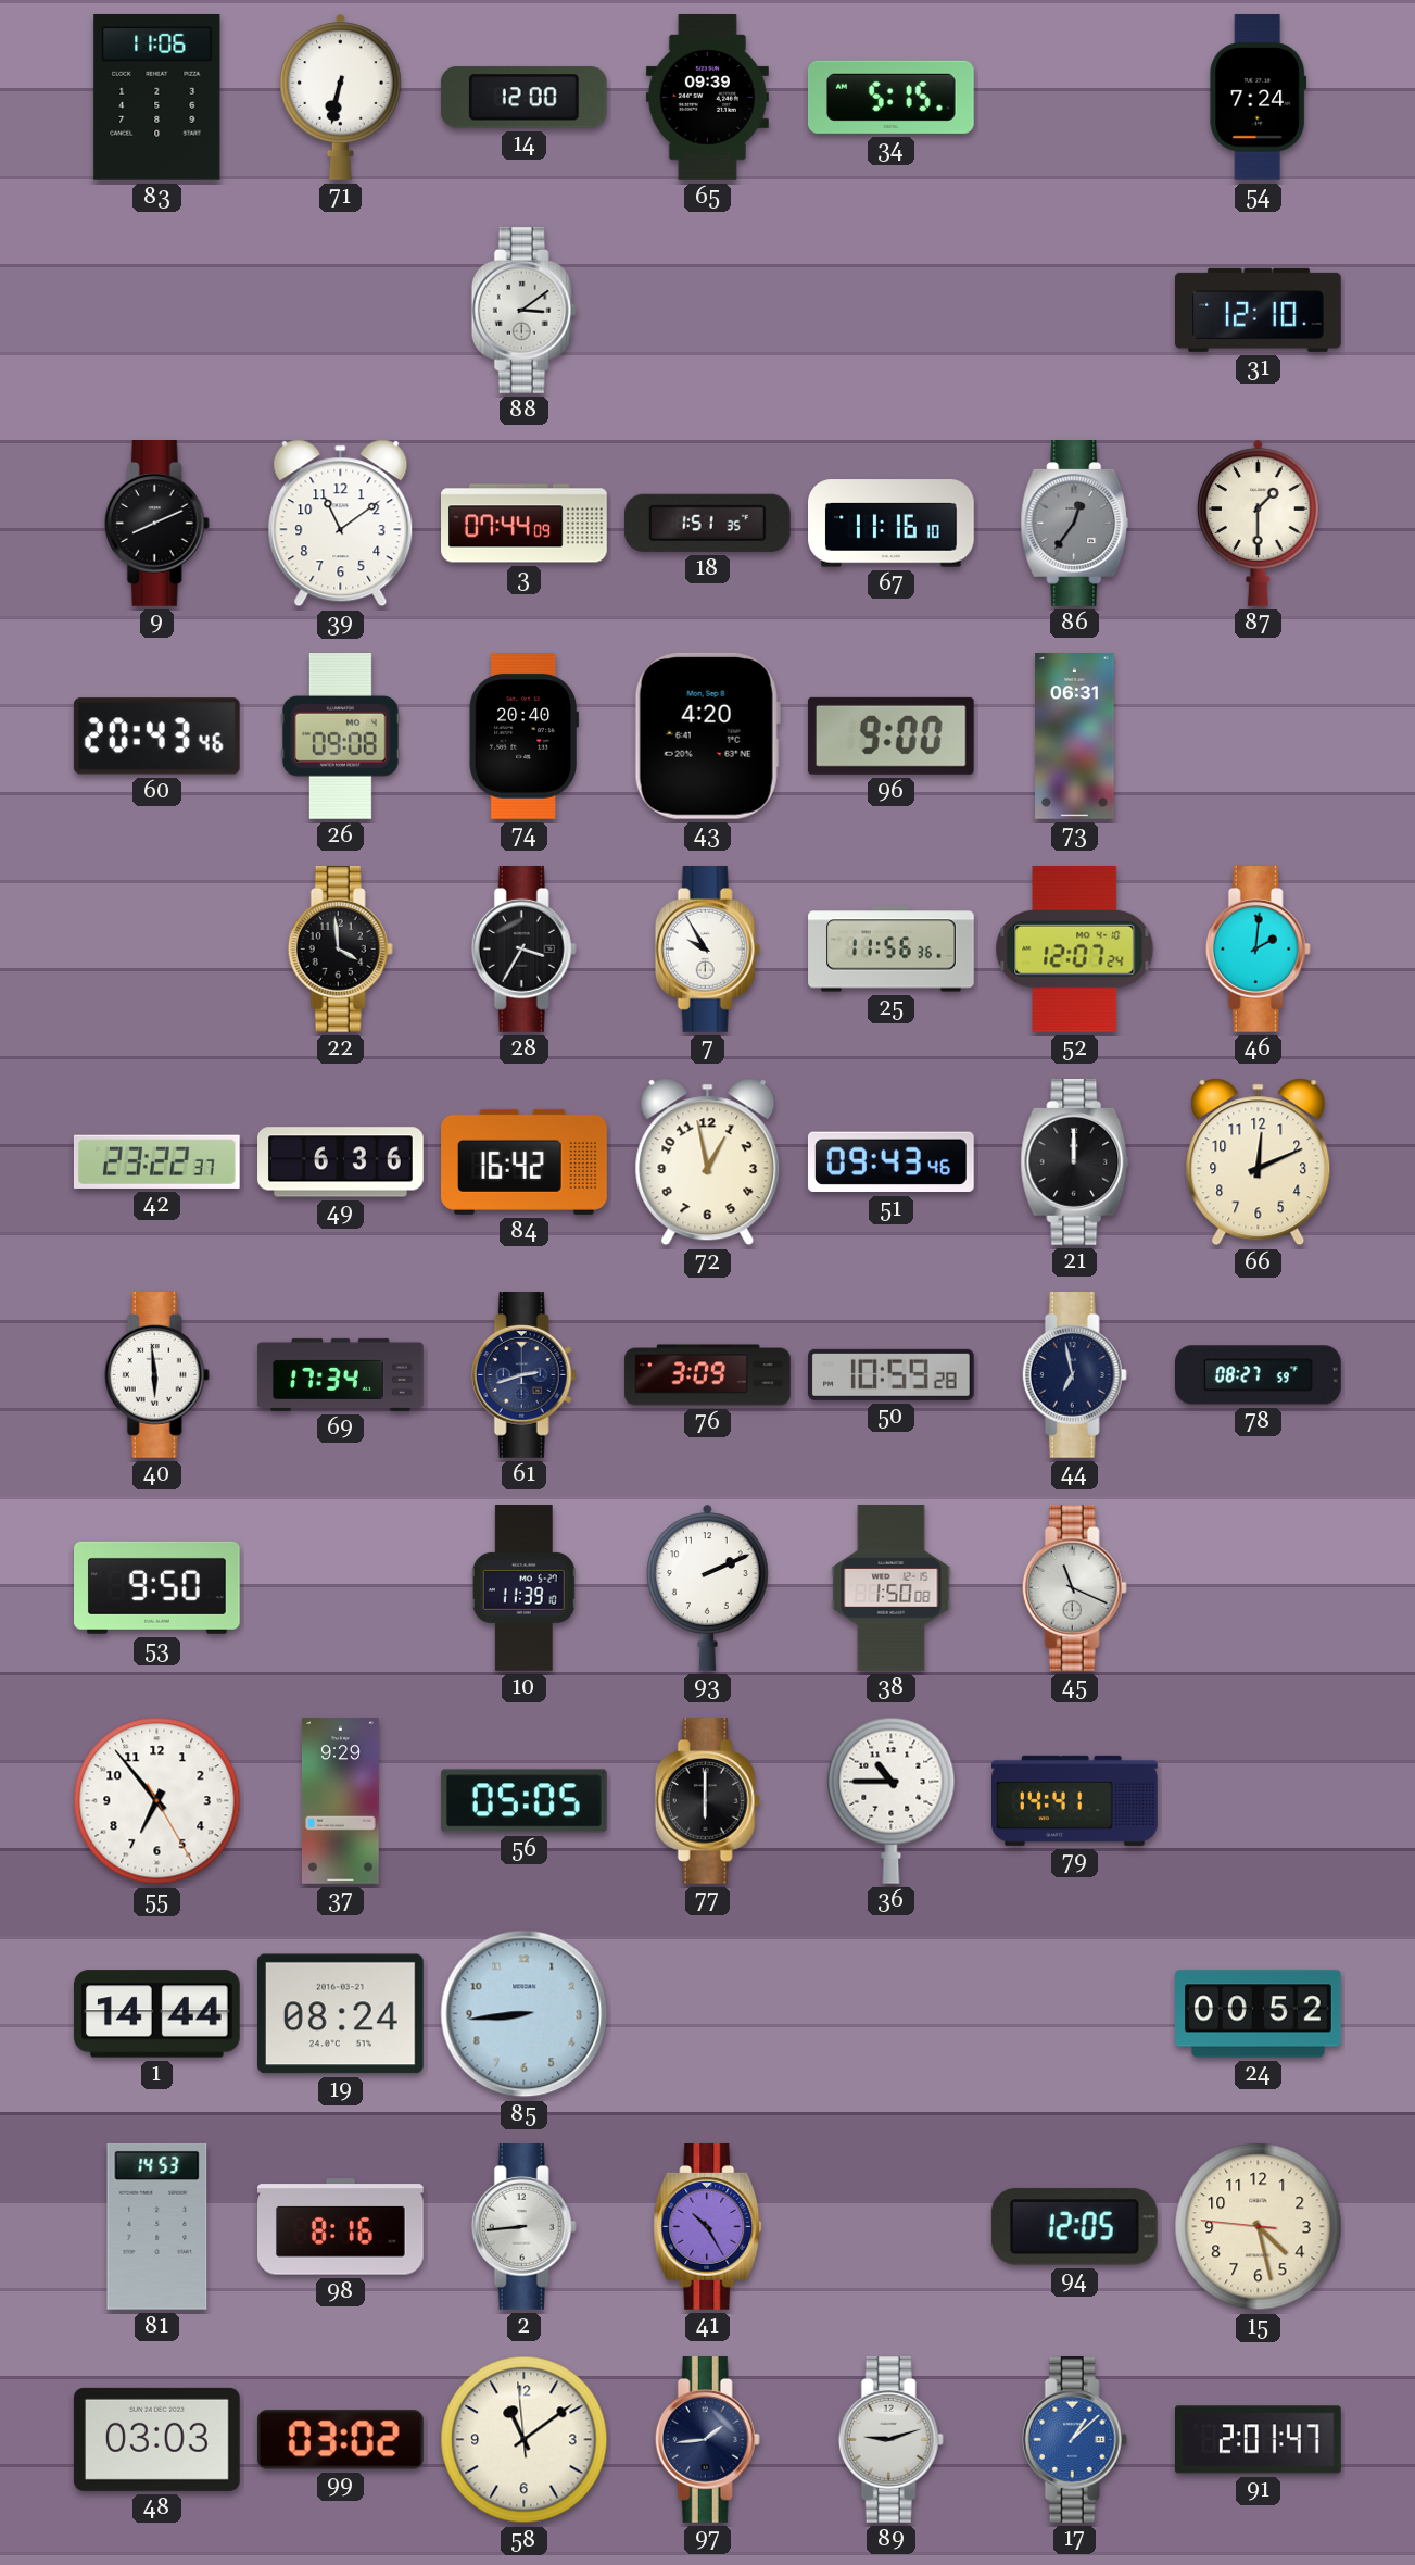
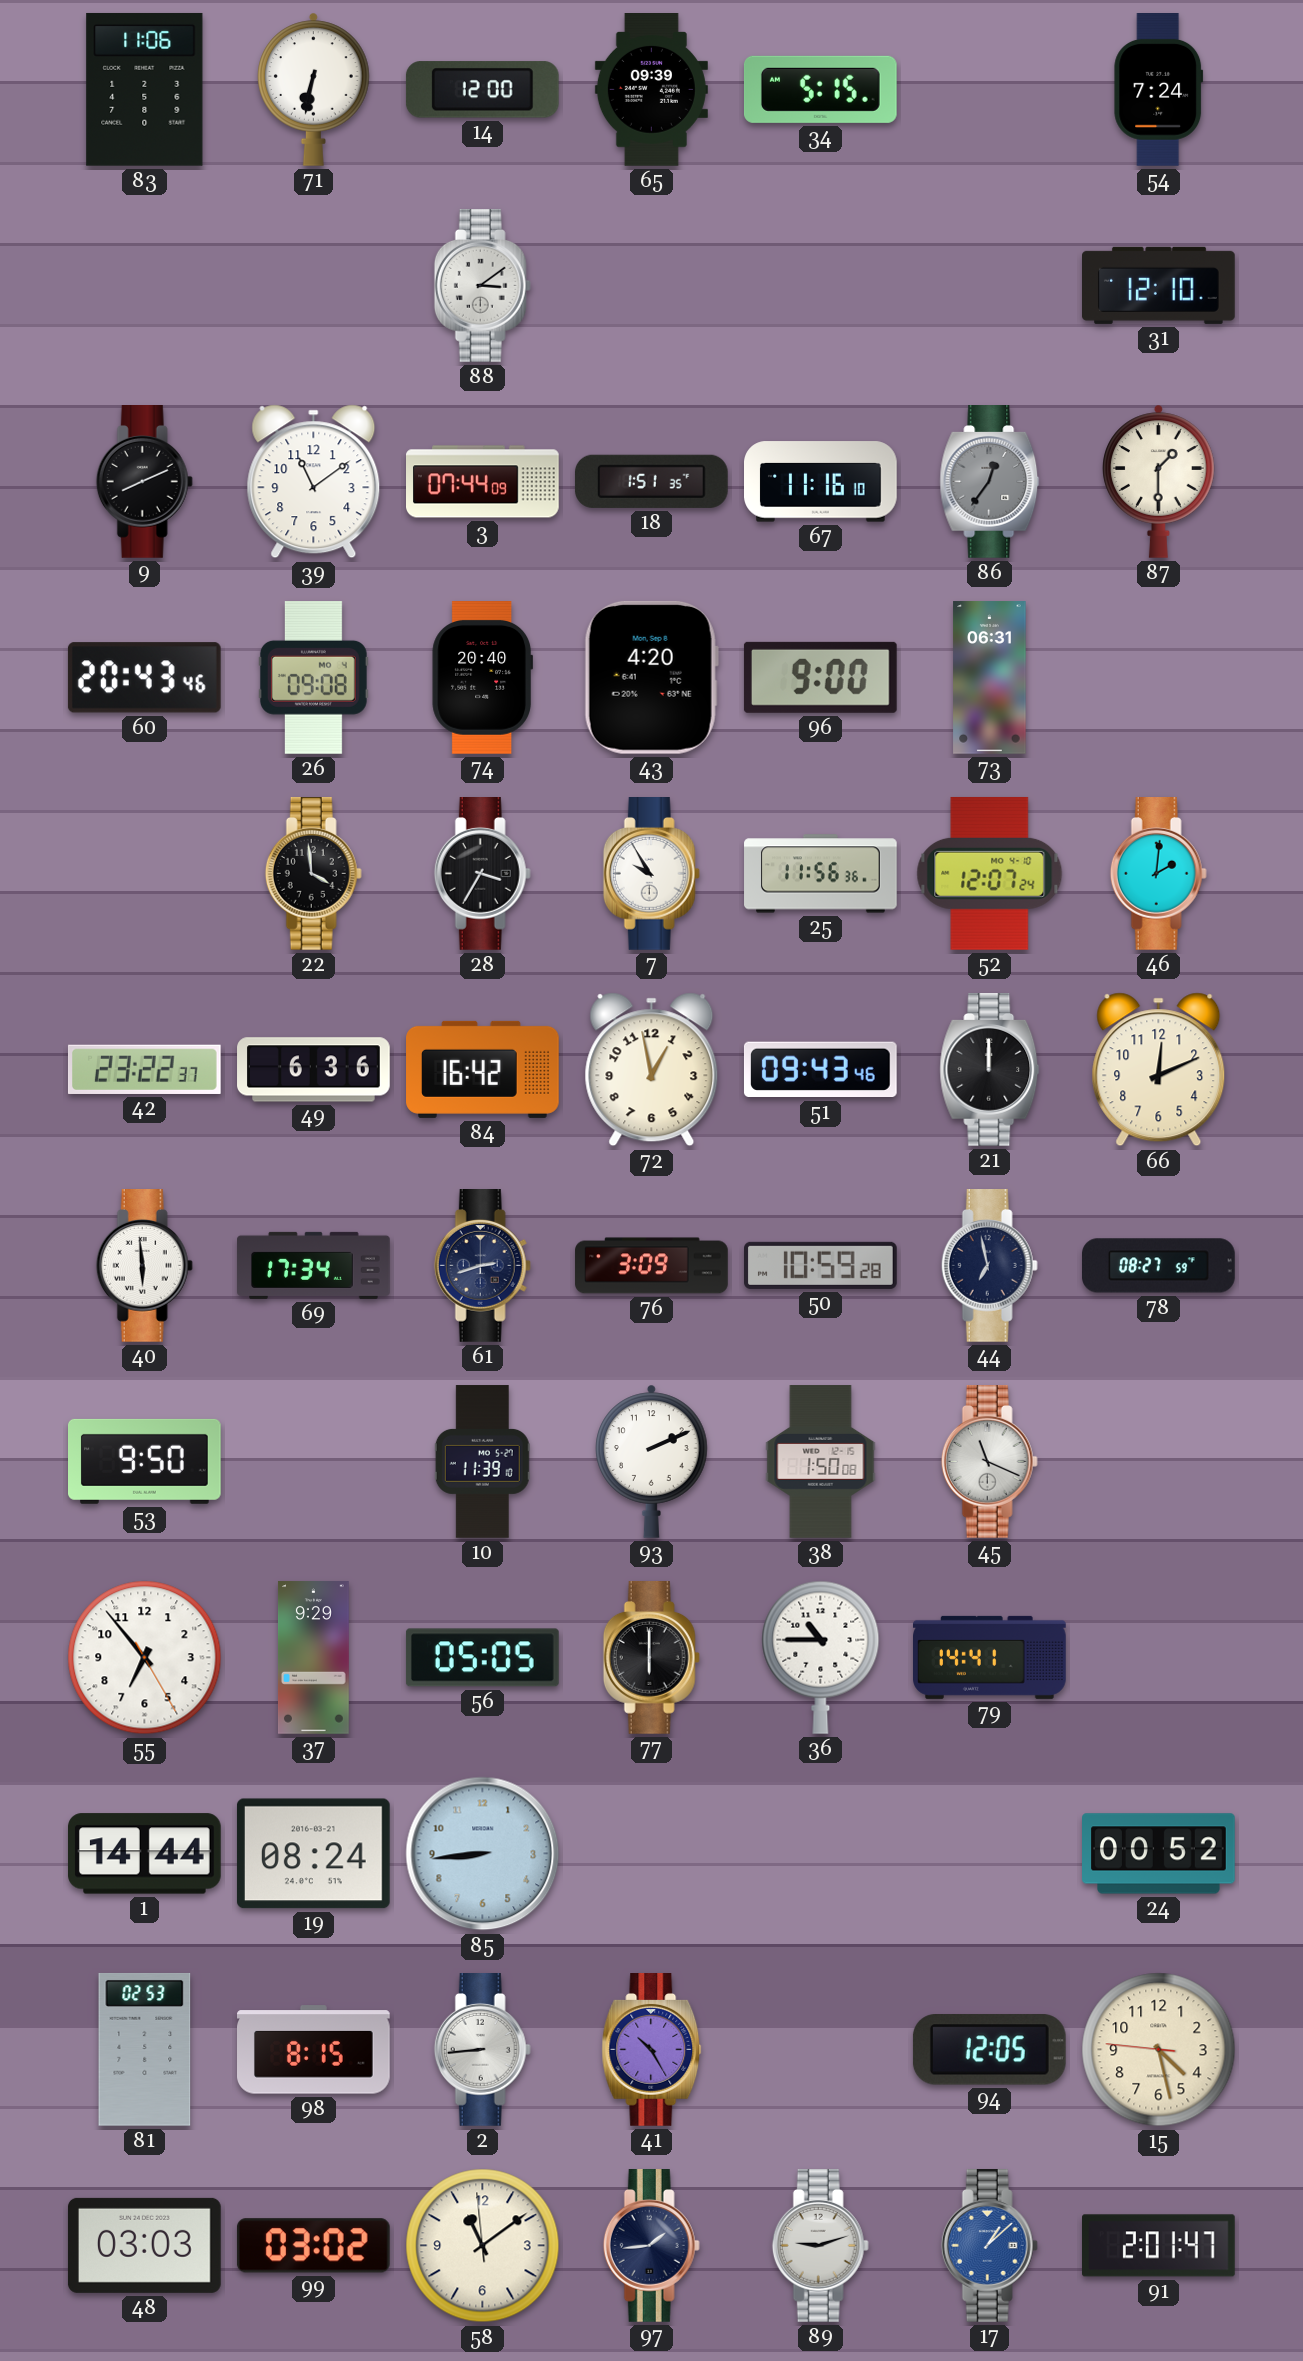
81: 14:53 -> 02:53
98: 8:16 -> 8:15
